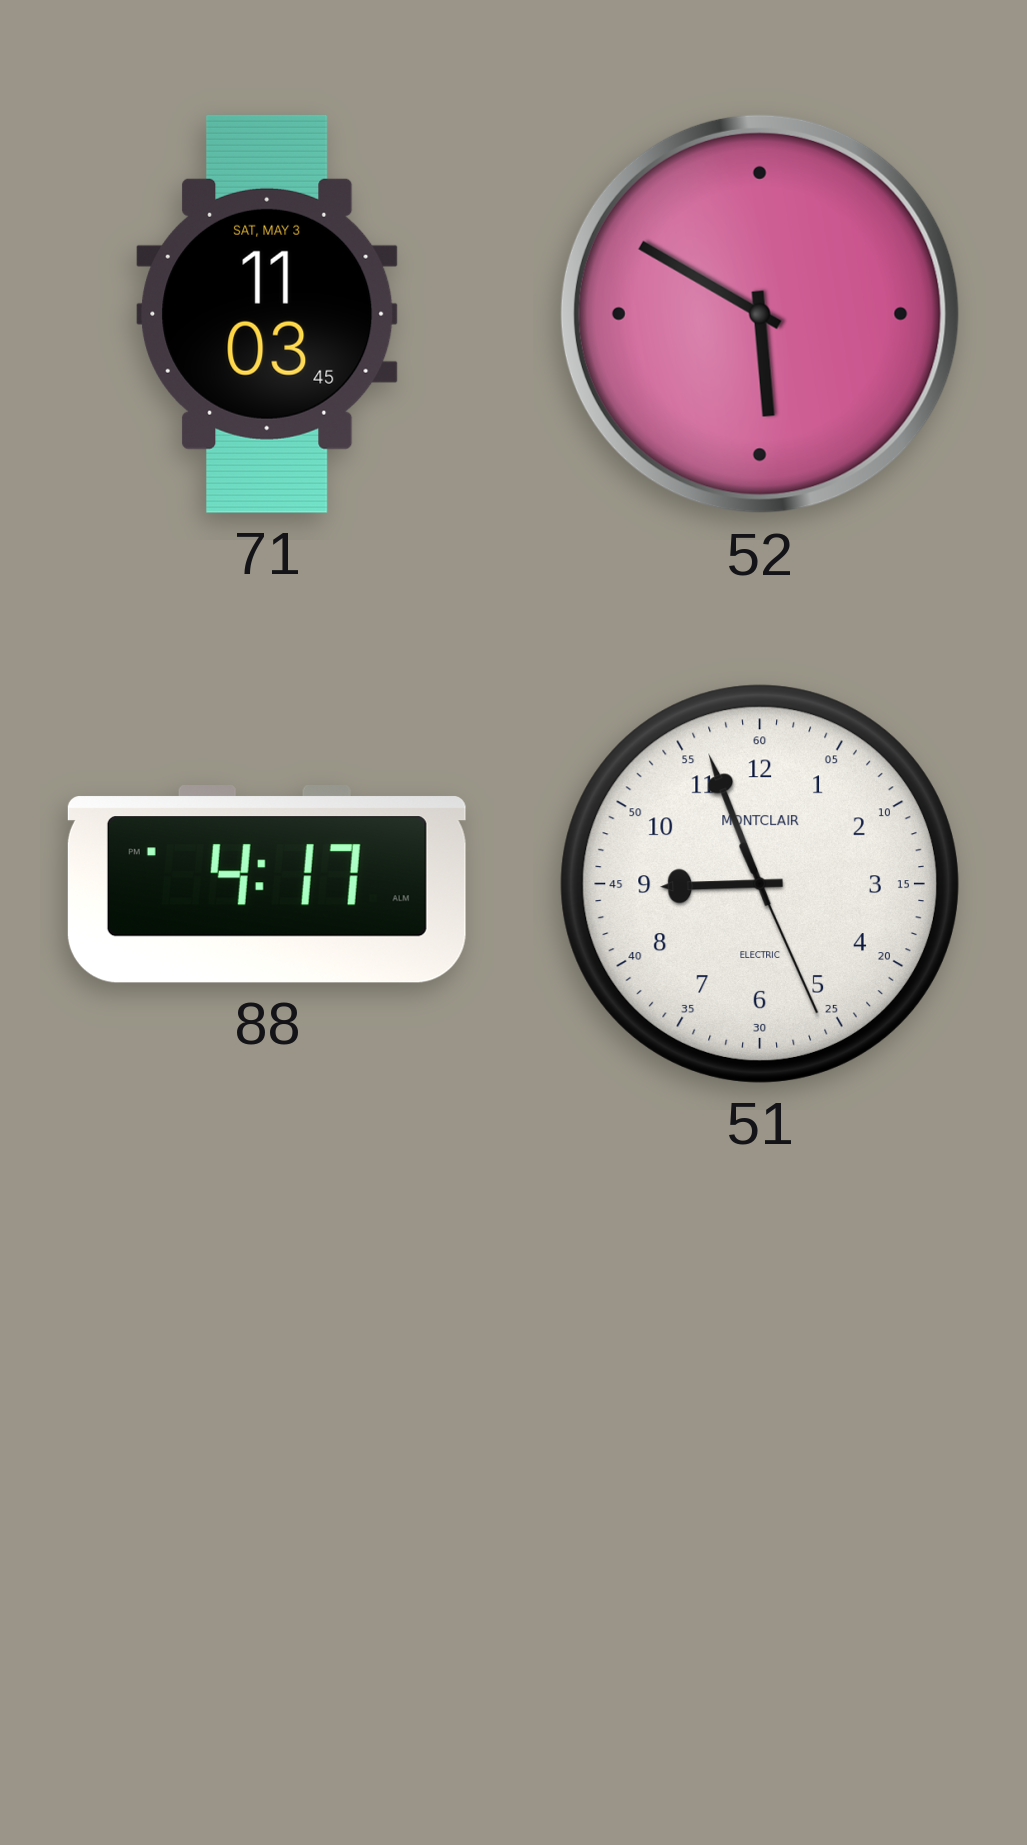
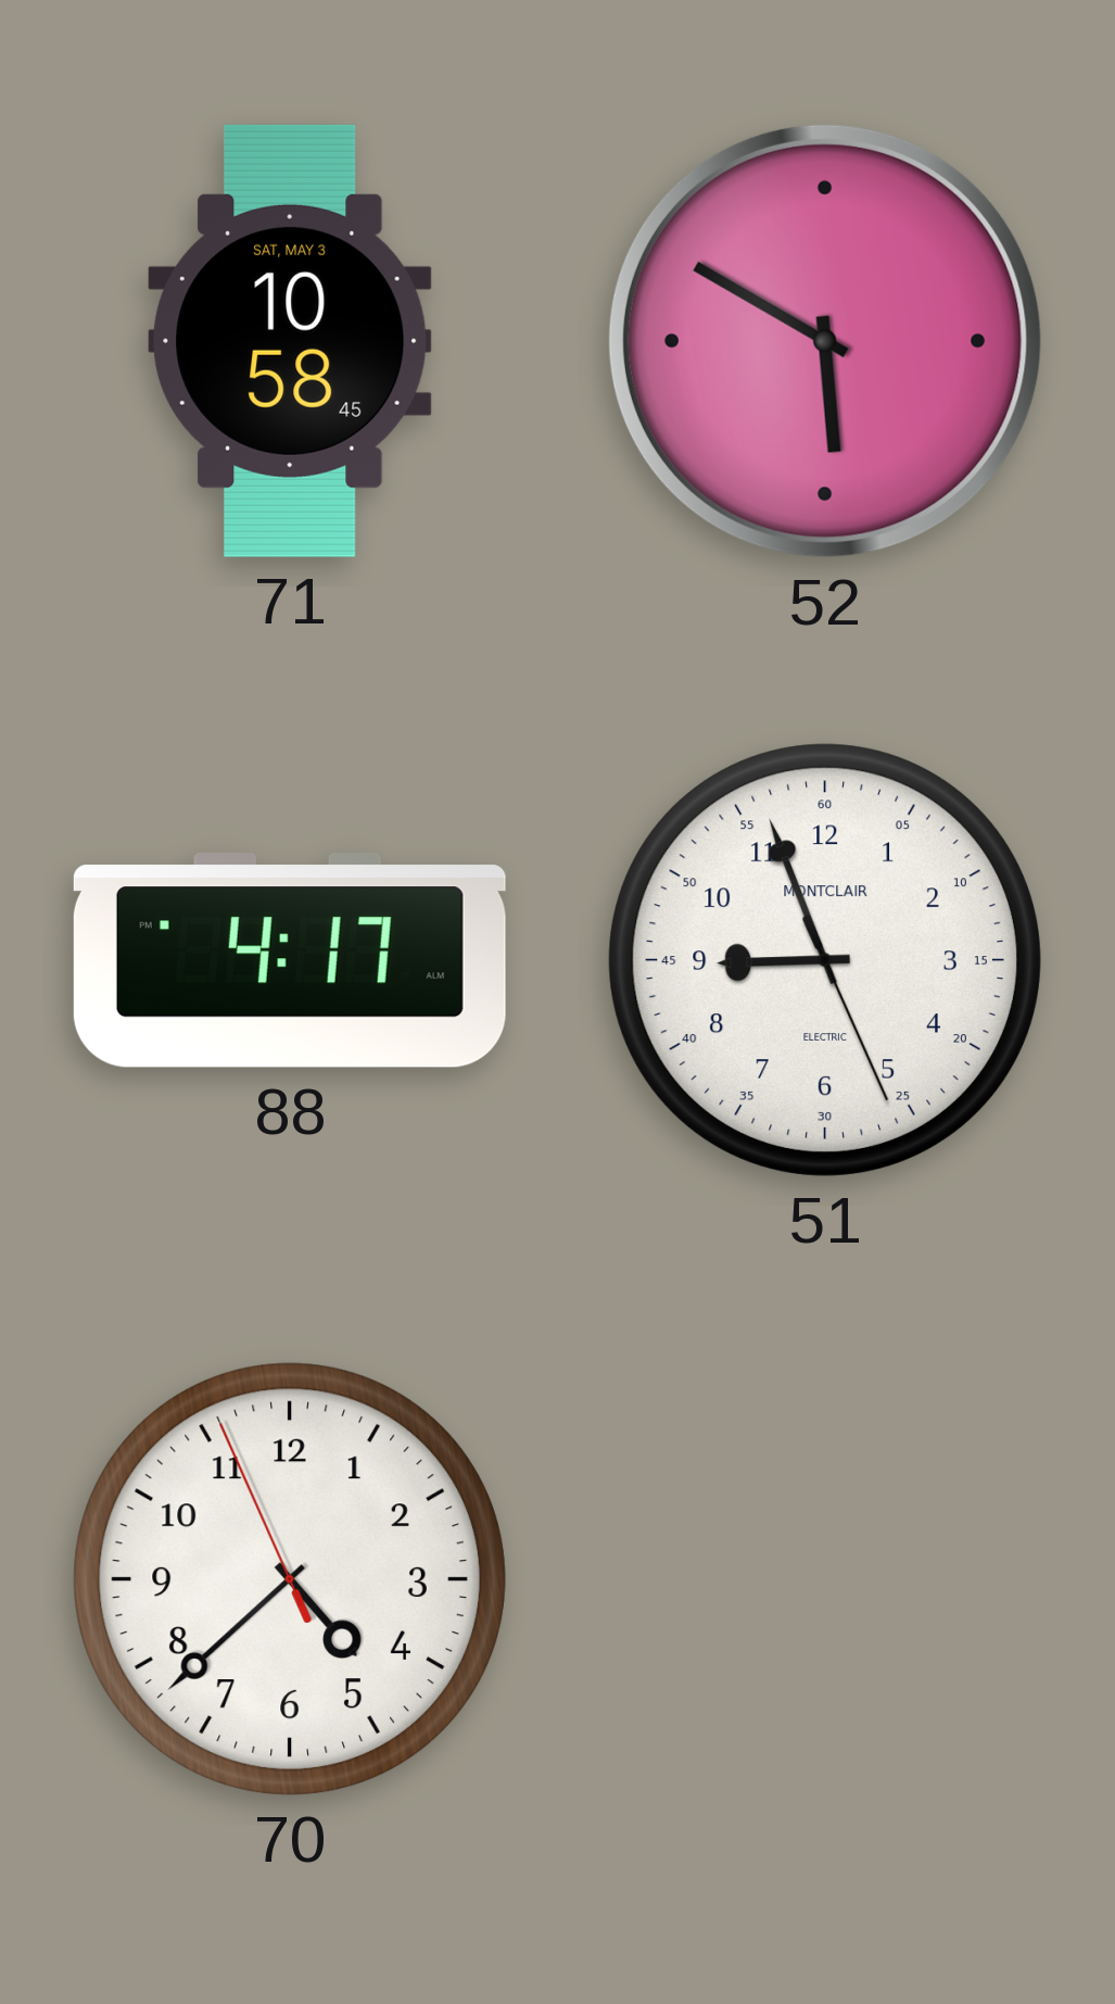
71: 11:03 -> 10:58
70: none -> 4:37
